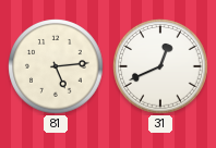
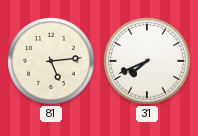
31: 12:41 -> 7:41
